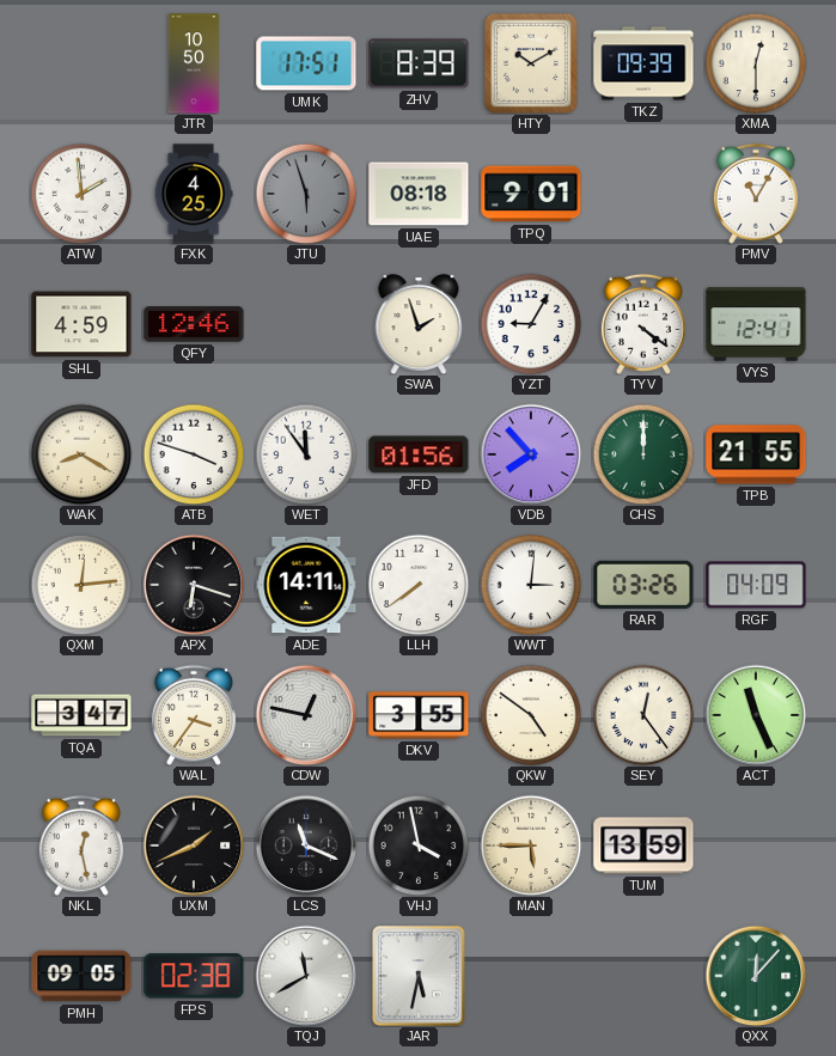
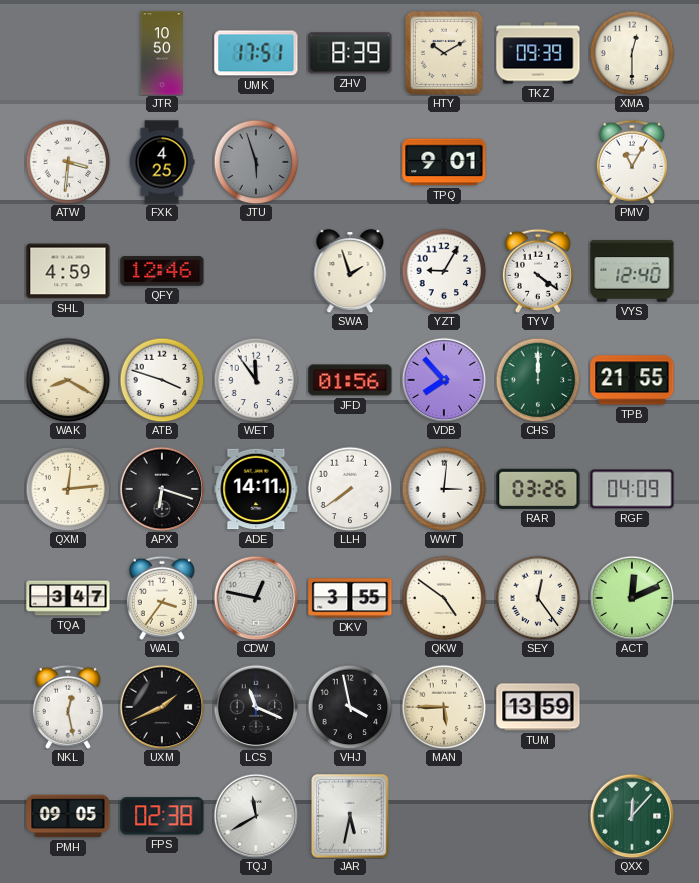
ATW: 1:59 -> 3:31
UAE: 08:18 -> none
VYS: 12:41 -> 12:40
ACT: 11:26 -> 12:11
